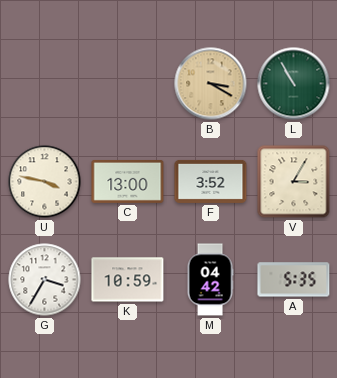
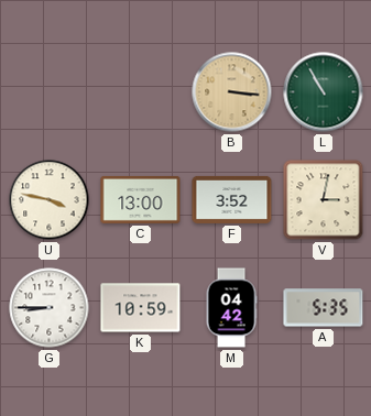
B: 3:20 -> 3:16
V: 3:05 -> 3:02
G: 3:35 -> 8:45
